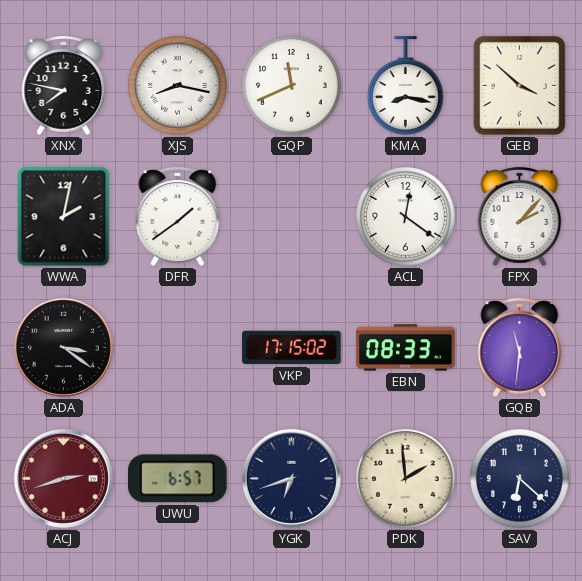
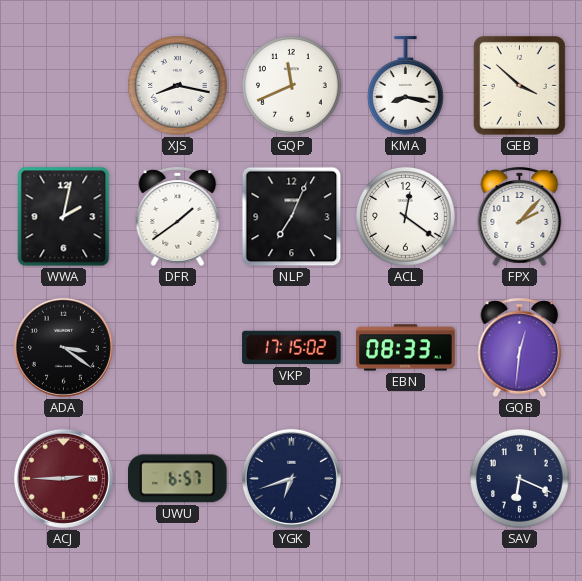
XNX: 7:47 -> none
NLP: none -> 7:04
GQB: 11:31 -> 12:31
ACJ: 2:42 -> 2:45
PDK: 1:59 -> none
SAV: 6:22 -> 6:19
